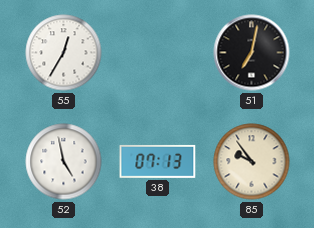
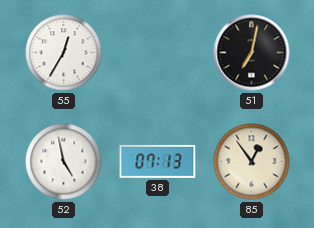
85: 9:54 -> 12:54
